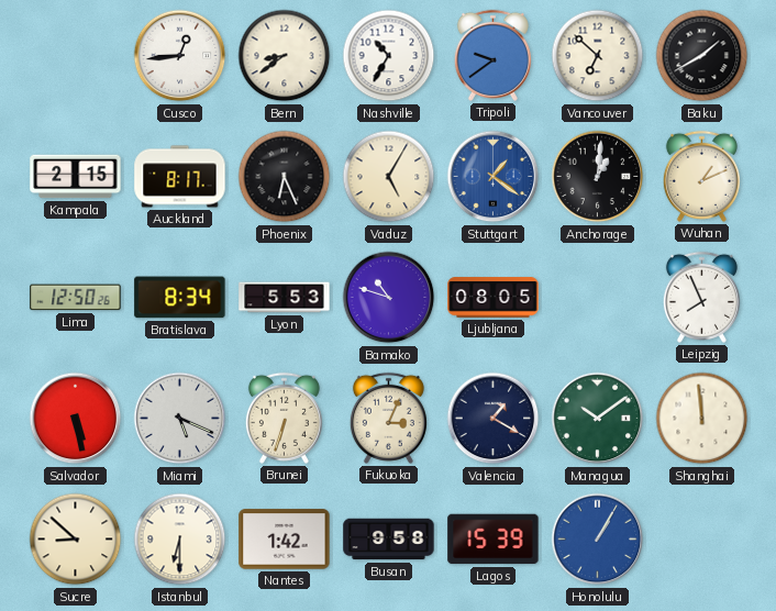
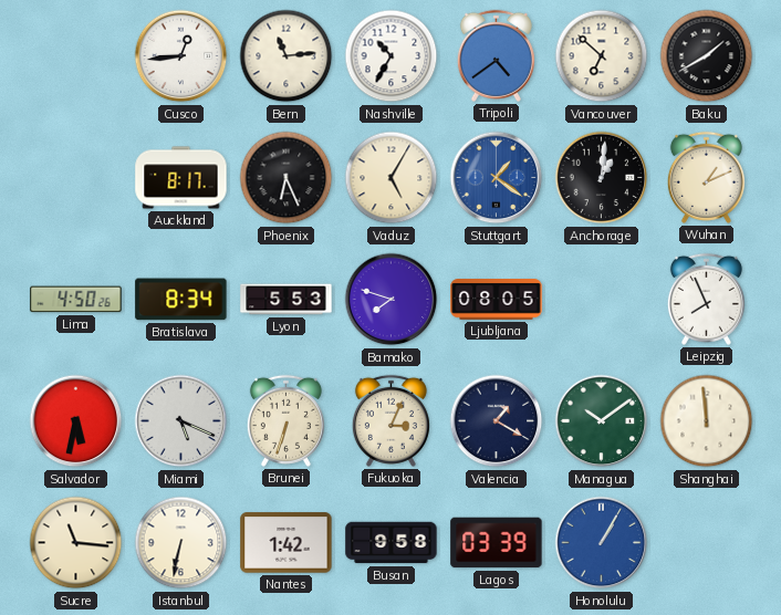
Bern: 8:39 -> 11:14
Tripoli: 9:39 -> 4:39
Kampala: 2:15 -> none
Lima: 12:50 -> 4:50
Bamako: 10:48 -> 7:48
Salvador: 5:28 -> 5:32
Sucre: 8:52 -> 11:16
Istanbul: 6:30 -> 6:32
Lagos: 15:39 -> 03:39
